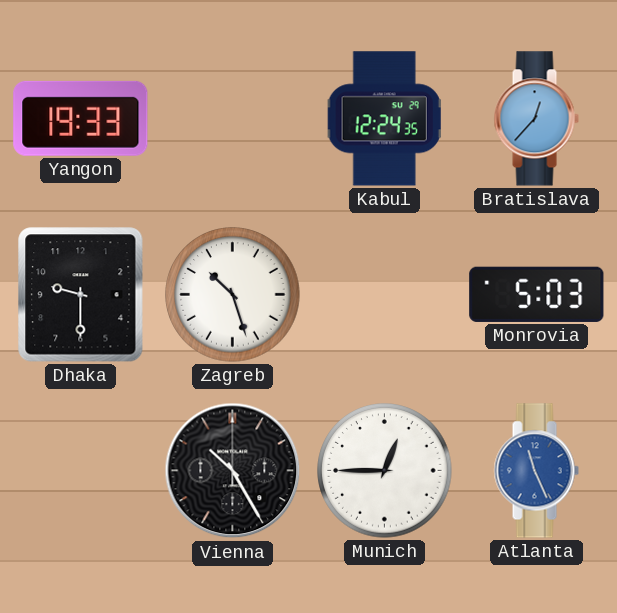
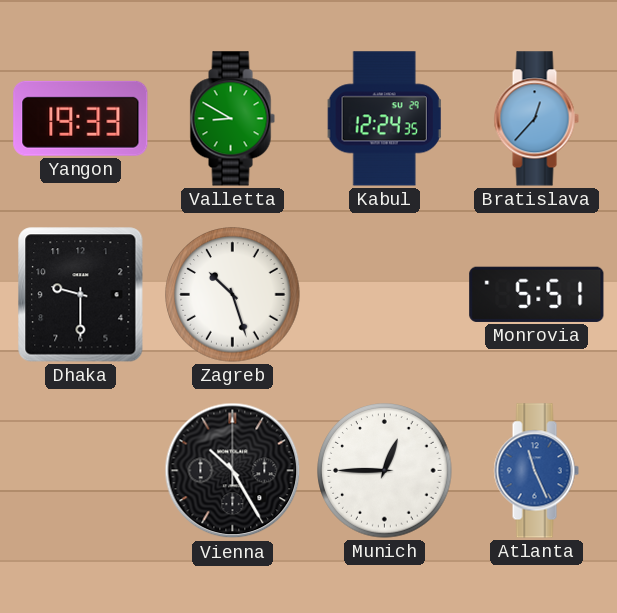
Valletta: none -> 8:50
Monrovia: 5:03 -> 5:51
